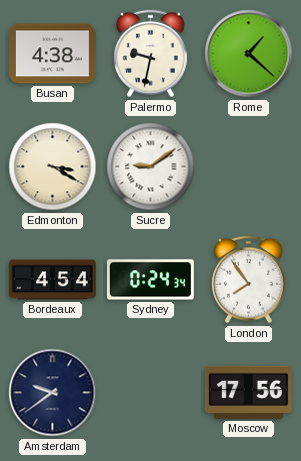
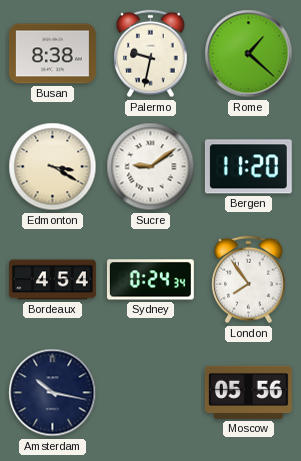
Busan: 4:38 -> 8:38
Bergen: none -> 11:20
Amsterdam: 9:39 -> 10:17
Moscow: 17:56 -> 05:56
